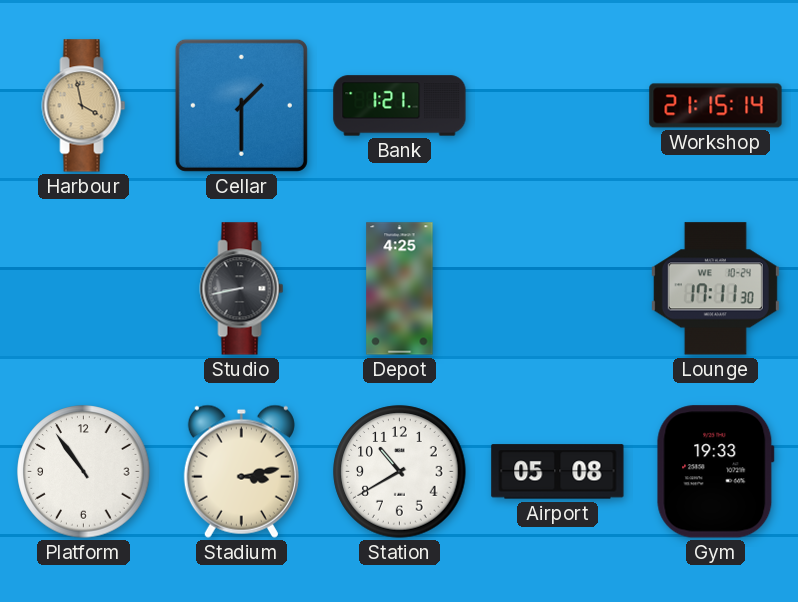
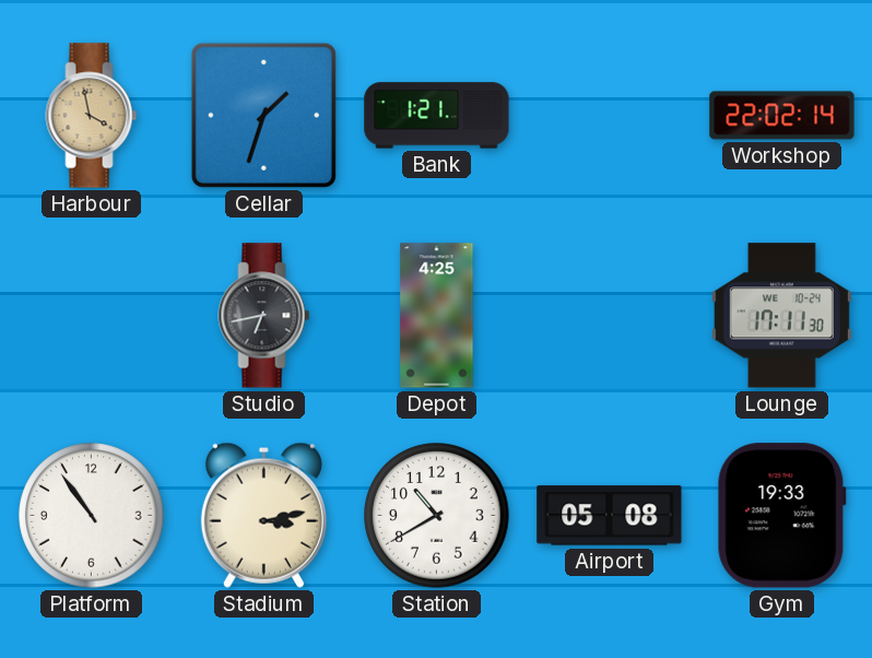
Cellar: 1:30 -> 1:33
Workshop: 21:15 -> 22:02
Studio: 8:43 -> 6:43
